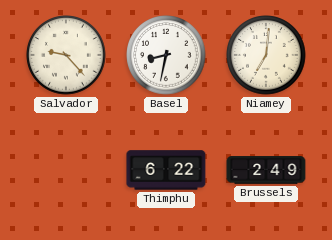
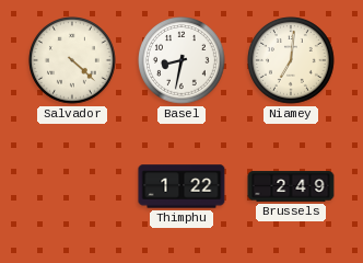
Salvador: 9:23 -> 4:22
Thimphu: 6:22 -> 1:22
